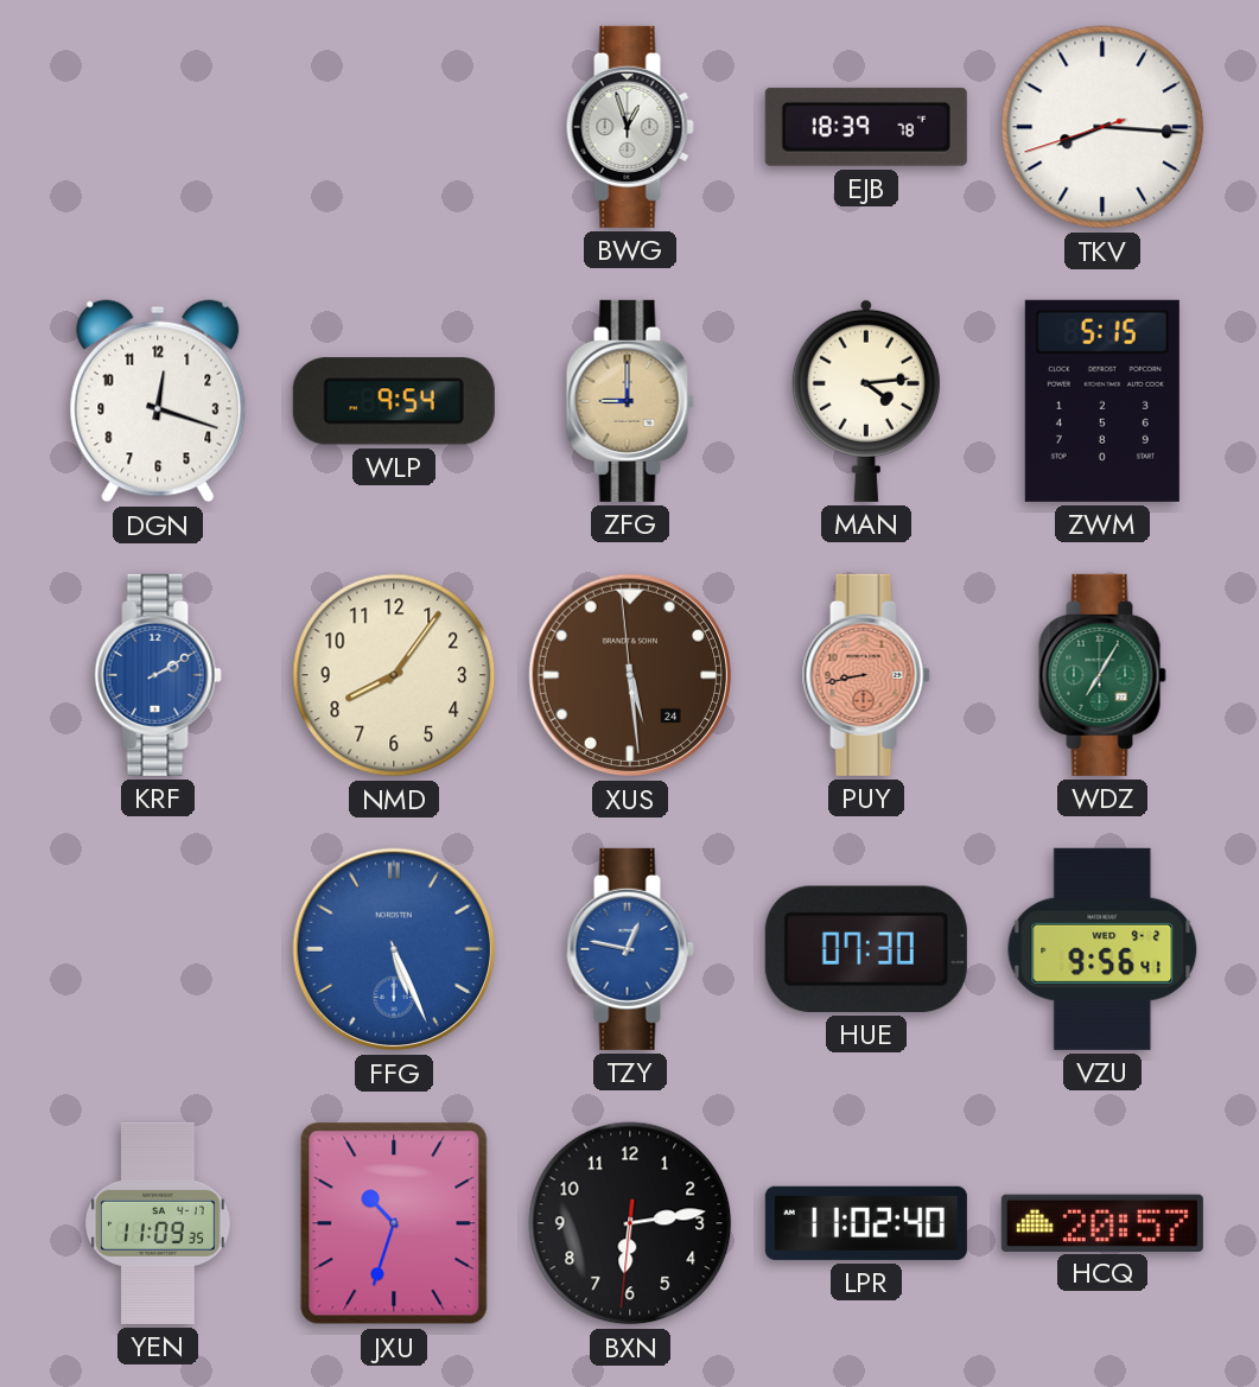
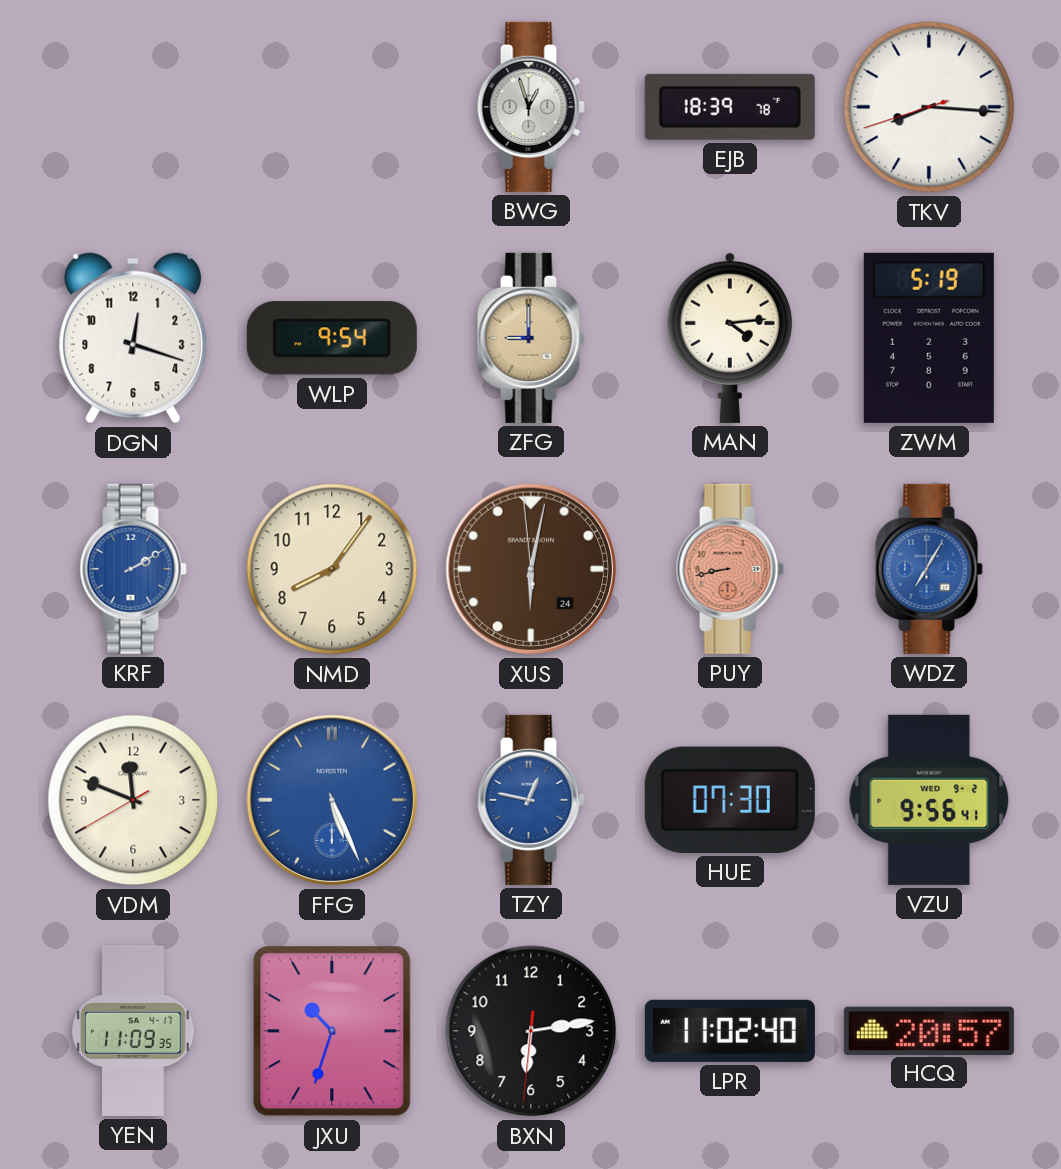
ZWM: 5:15 -> 5:19
XUS: 5:28 -> 6:01
WDZ dial: green -> blue
VDM: none -> 11:48
